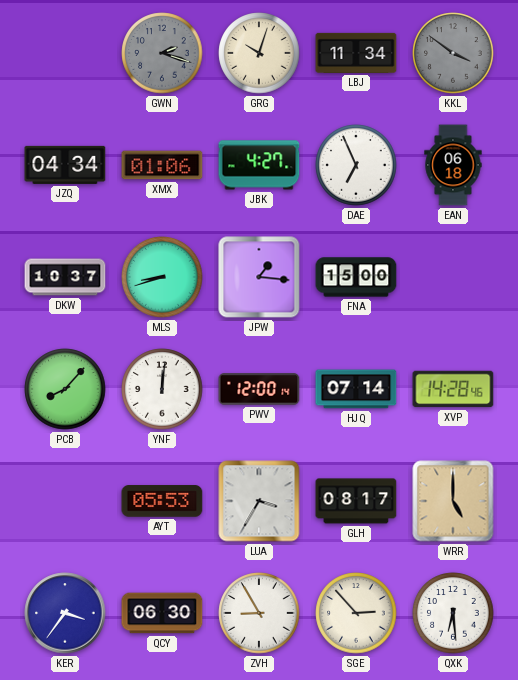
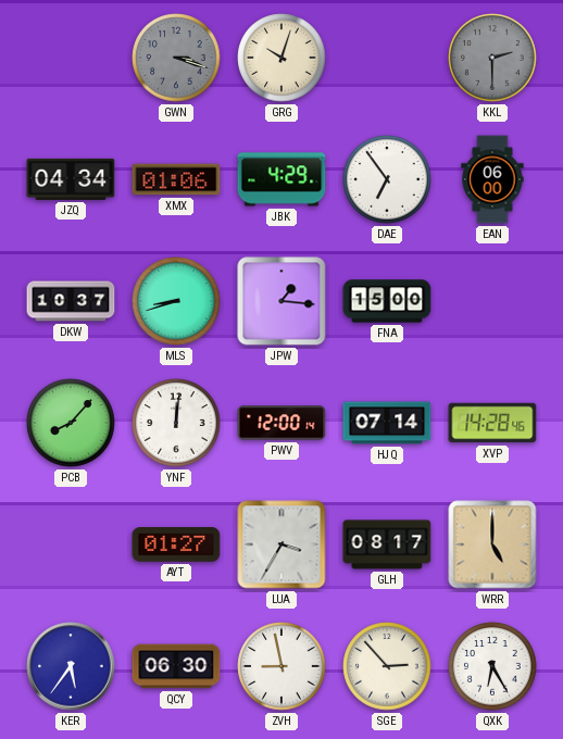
GWN: 2:18 -> 3:18
LBJ: 11:34 -> none
KKL: 3:51 -> 2:30
JBK: 4:27 -> 4:29
DAE: 6:56 -> 6:54
EAN: 06:18 -> 06:00
AYT: 05:53 -> 01:27
KER: 3:36 -> 5:36
ZVH: 8:55 -> 8:58
QXK: 6:29 -> 6:25
